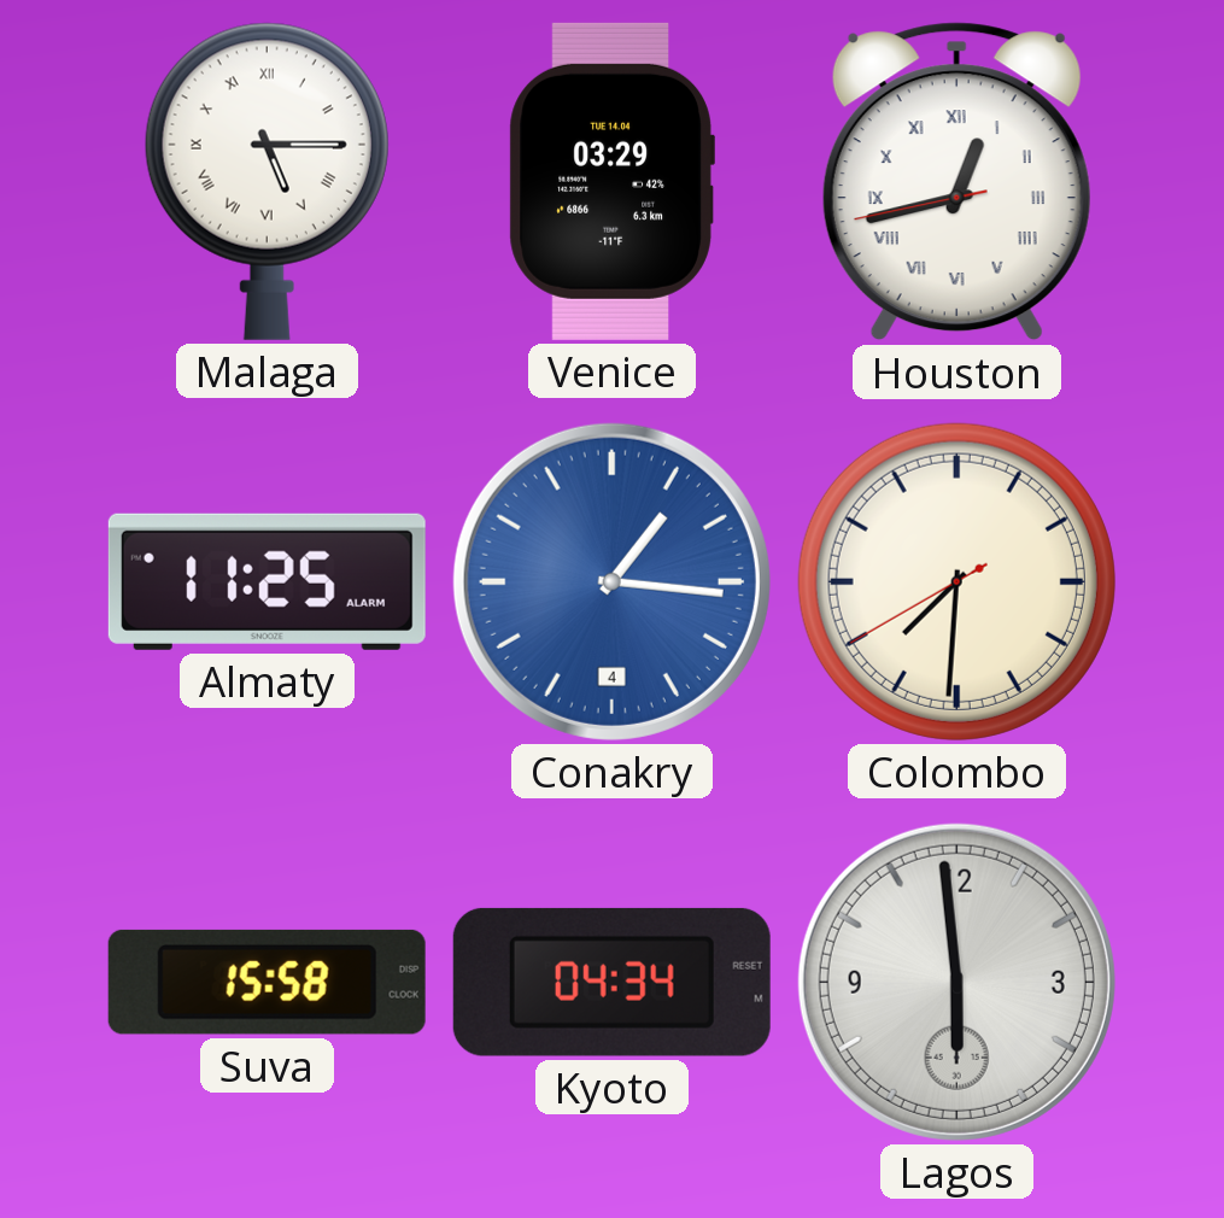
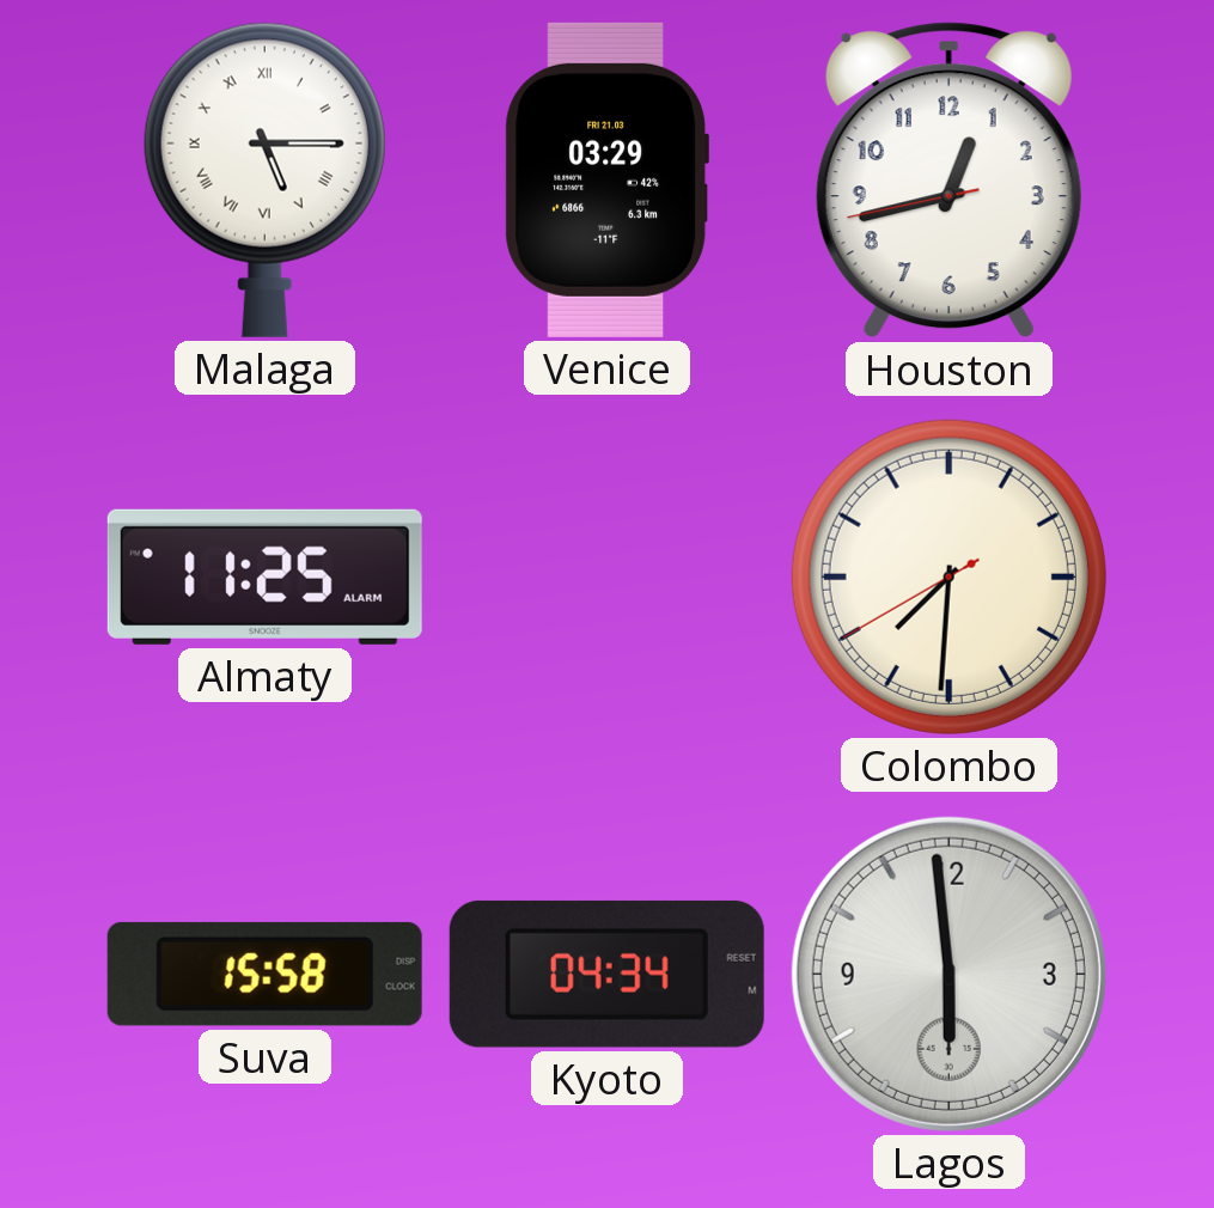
Venice date: TUE 14.04 -> FRI 21.03
Houston numerals: Roman -> Arabic
Conakry: 1:16 -> none
